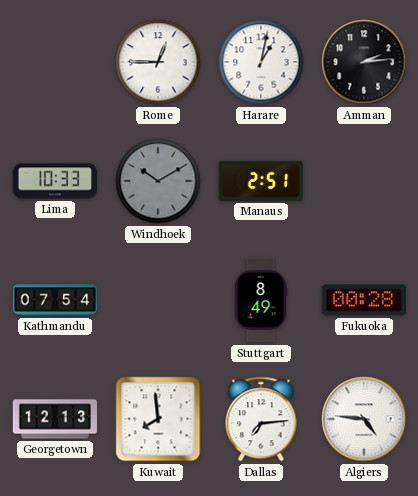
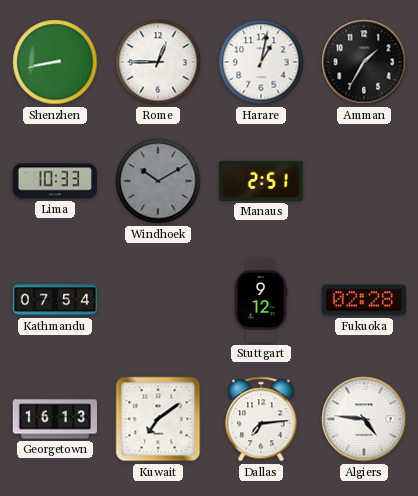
Shenzhen: none -> 8:43
Amman: 2:14 -> 1:35
Stuttgart: 8:49 -> 9:12
Fukuoka: 00:28 -> 02:28
Georgetown: 12:13 -> 16:13
Kuwait: 7:59 -> 7:09
